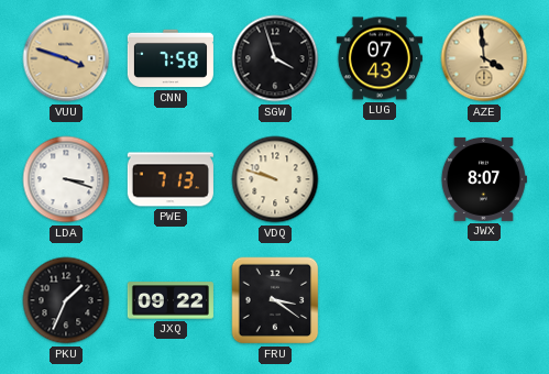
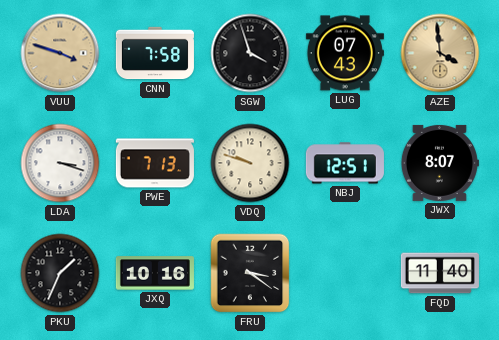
NBJ: none -> 12:51
JXQ: 09:22 -> 10:16
FQD: none -> 11:40
